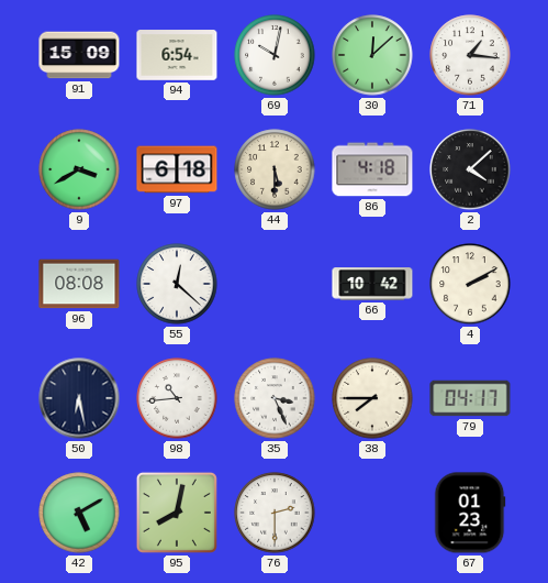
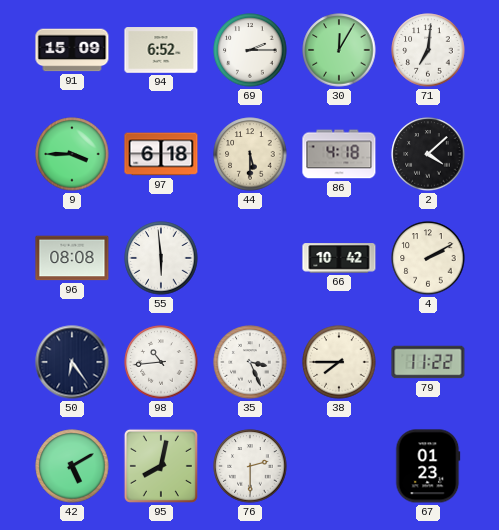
94: 6:54 -> 6:52
69: 10:02 -> 2:15
30: 12:08 -> 12:05
71: 1:16 -> 7:01
9: 3:40 -> 3:45
55: 12:22 -> 5:59
50: 6:28 -> 6:24
79: 04:17 -> 11:22
